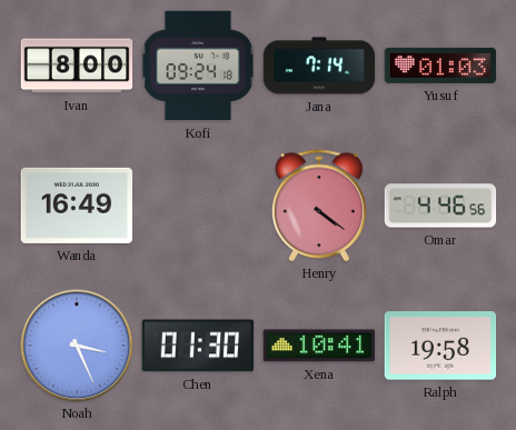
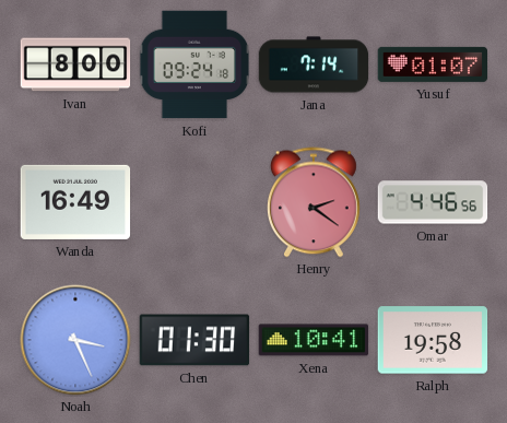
Yusuf: 01:03 -> 01:07
Henry: 4:21 -> 2:21
